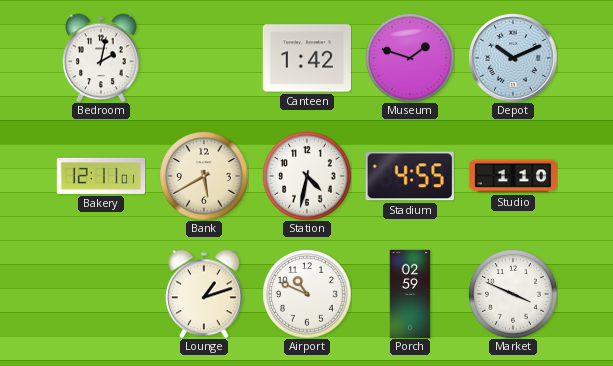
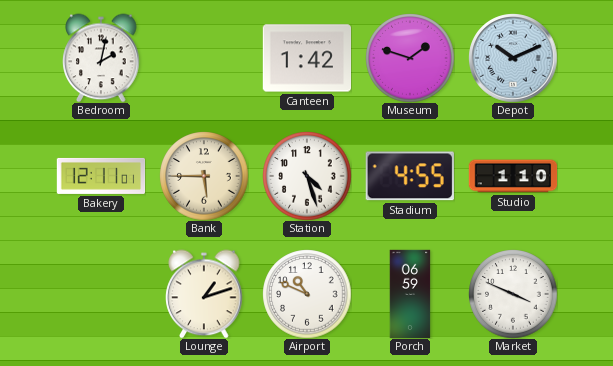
Bank: 5:40 -> 5:45
Station: 4:32 -> 4:27
Porch: 02:59 -> 06:59
